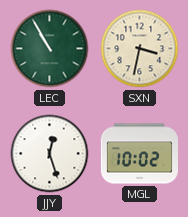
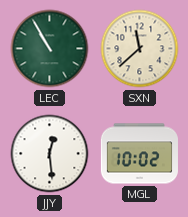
SXN: 3:32 -> 11:38
JJY: 12:27 -> 12:29
